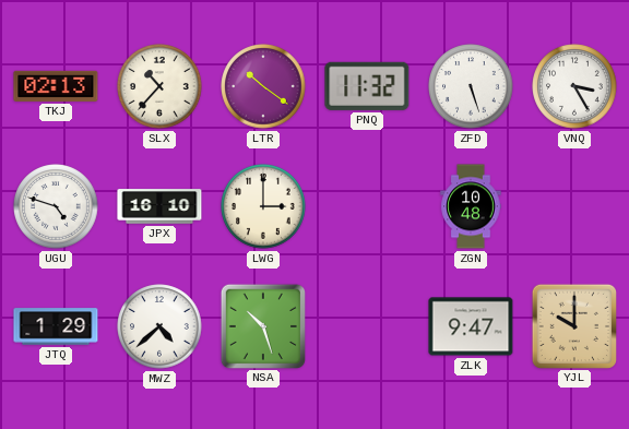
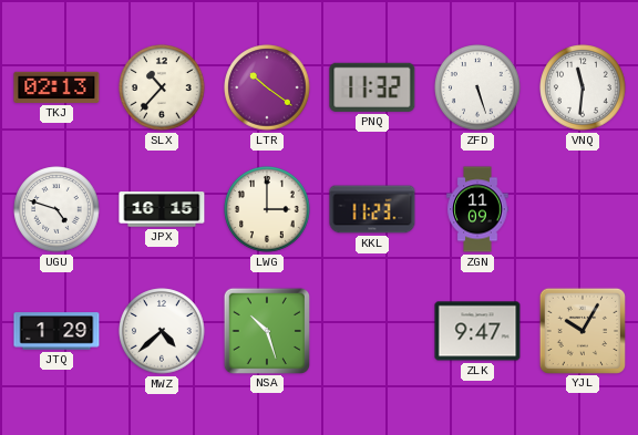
VNQ: 3:25 -> 11:31
JPX: 16:10 -> 16:15
KKL: none -> 11:23
ZGN: 10:48 -> 11:09
YJL: 10:00 -> 10:05
